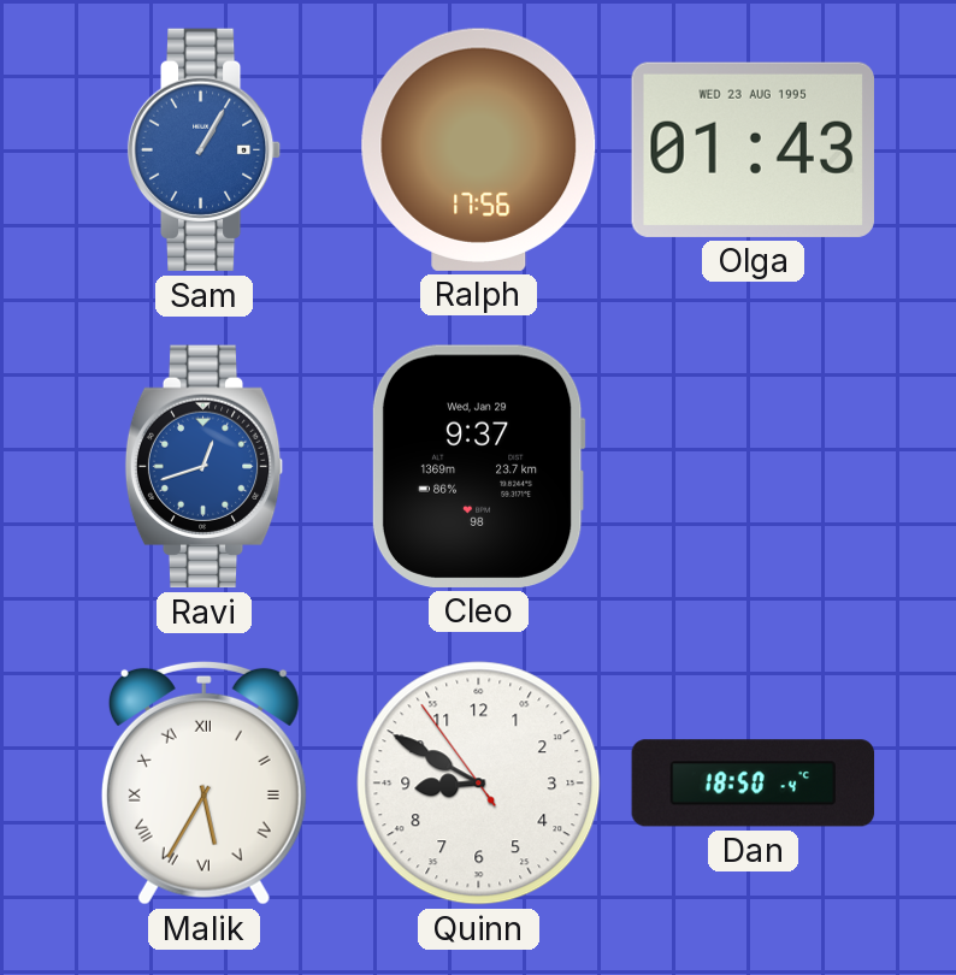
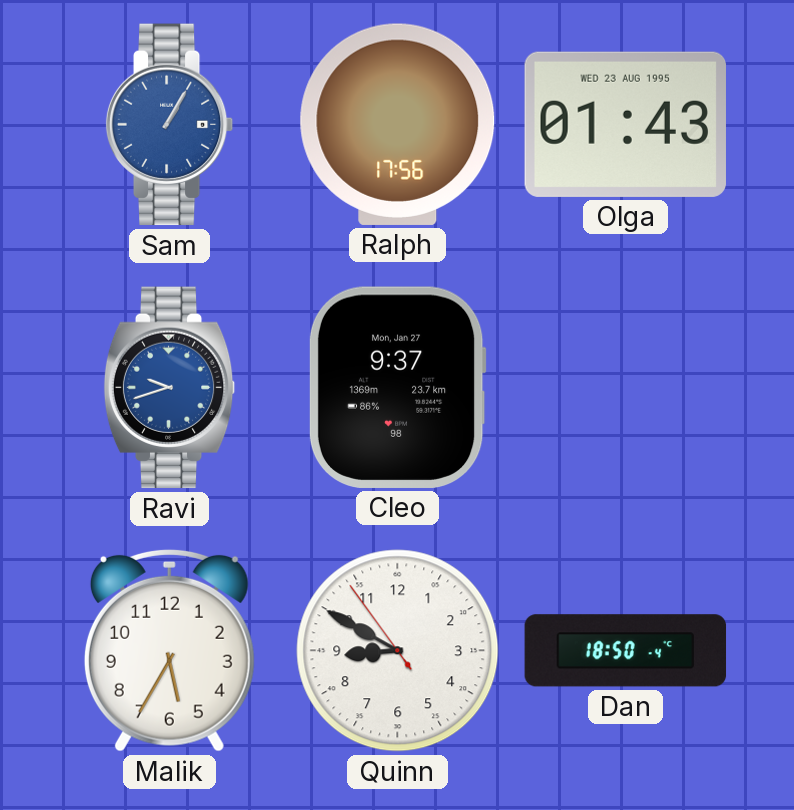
Ravi: 12:42 -> 9:42
Cleo date: Wed, Jan 29 -> Mon, Jan 27
Malik numerals: Roman -> Arabic
